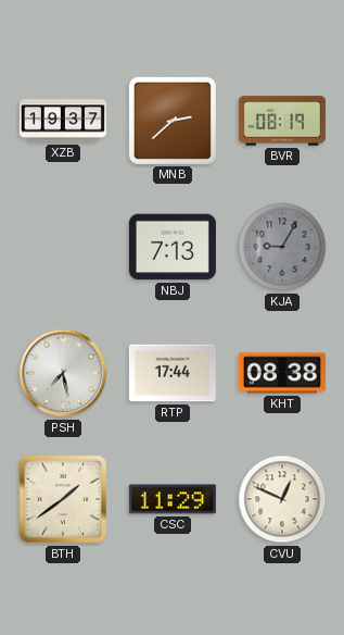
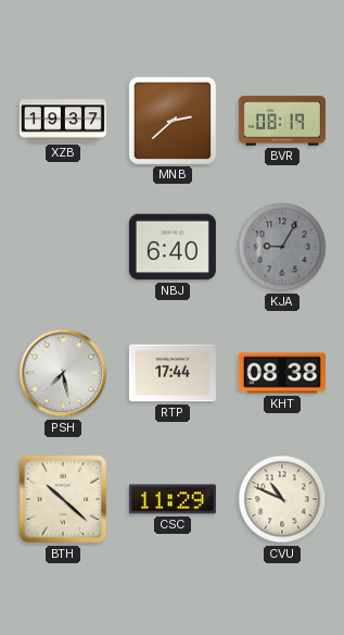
NBJ: 7:13 -> 6:40
BTH: 1:39 -> 10:22
CVU: 12:49 -> 10:49
